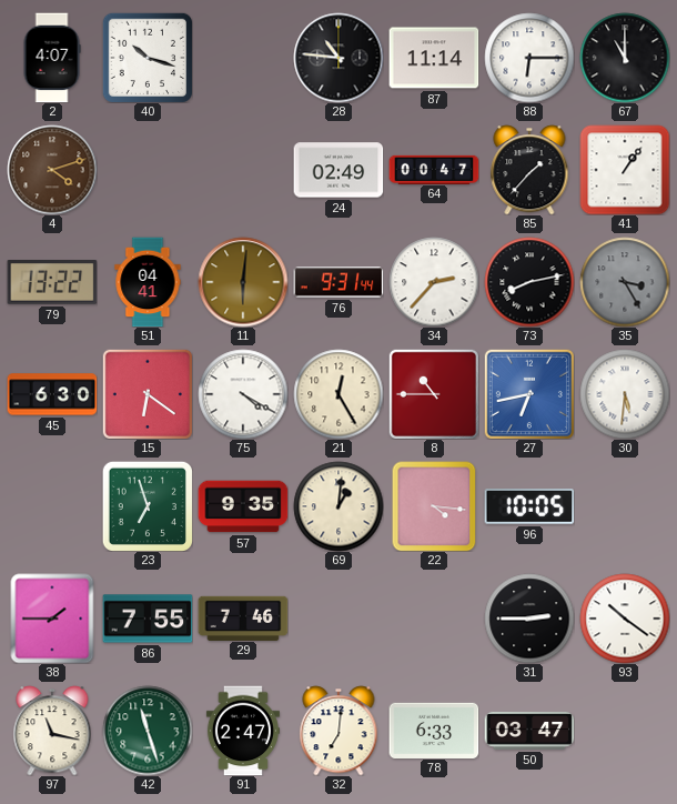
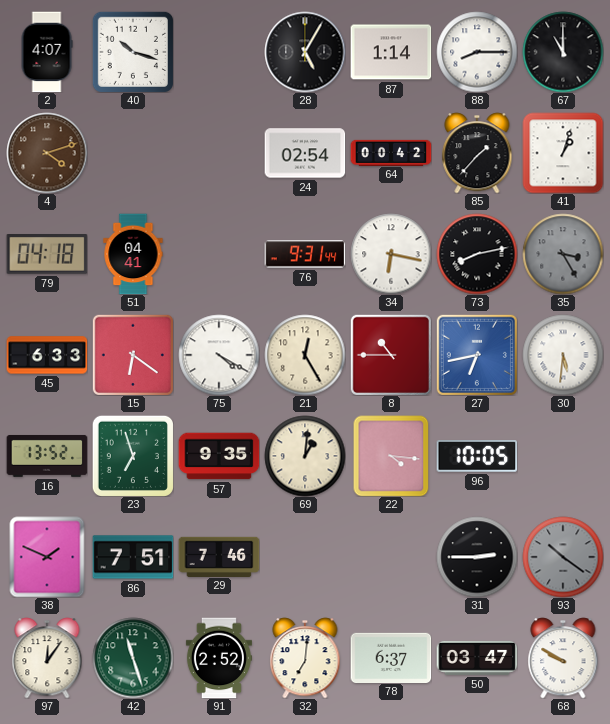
28: 10:46 -> 5:05
87: 11:14 -> 1:14
88: 6:15 -> 8:15
24: 02:49 -> 02:54
64: 00:47 -> 00:42
41: 1:06 -> 1:03
79: 13:22 -> 04:18
11: 6:01 -> none
34: 2:37 -> 6:17
45: 6:30 -> 6:33
16: none -> 13:52
38: 1:45 -> 1:49
86: 7:55 -> 7:51
93 dial: white -> grey
97: 11:17 -> 12:06
91: 2:47 -> 2:52
78: 6:33 -> 6:37
68: none -> 9:50
